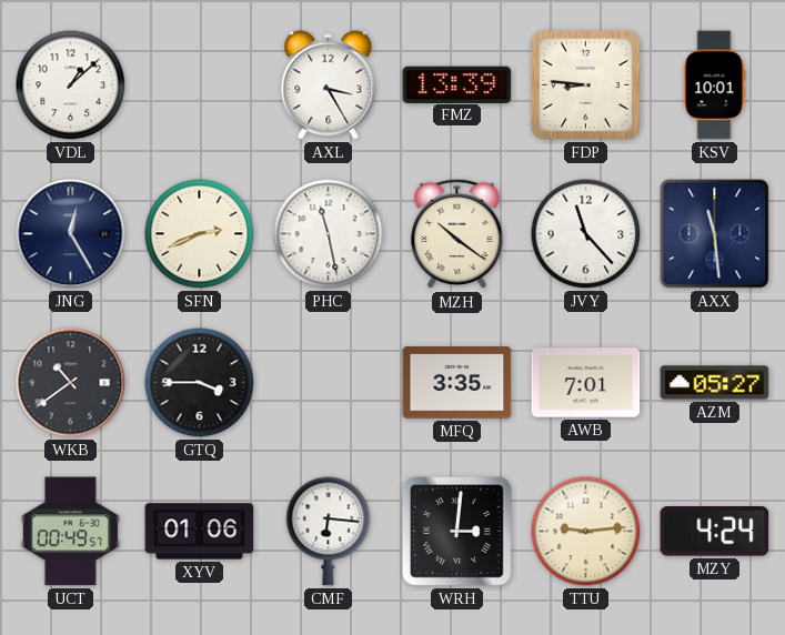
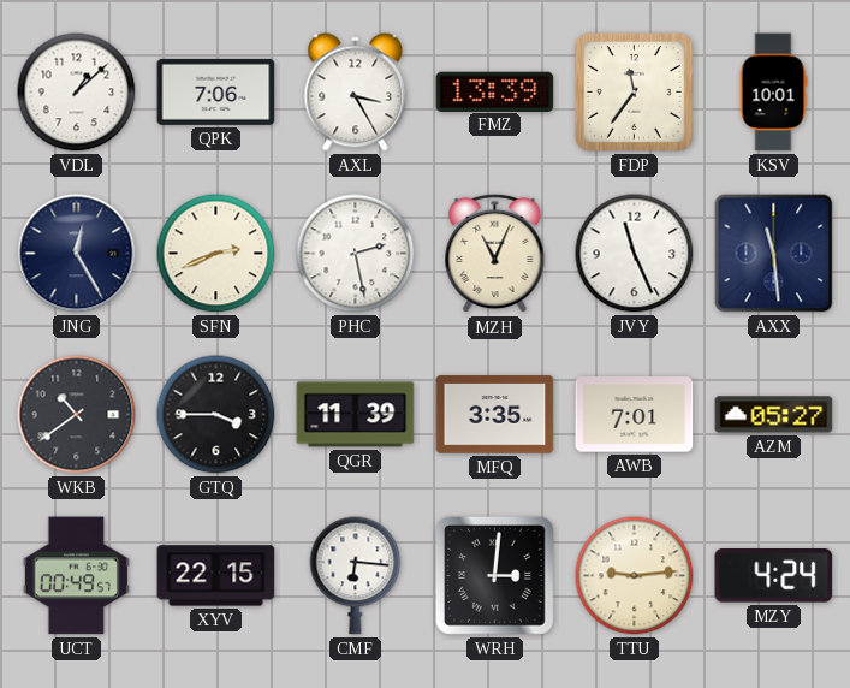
QPK: none -> 7:06
FDP: 8:46 -> 11:36
PHC: 11:28 -> 2:28
MZH: 10:21 -> 11:04
JVY: 11:23 -> 11:26
QGR: none -> 11:39
XYV: 01:06 -> 22:15
